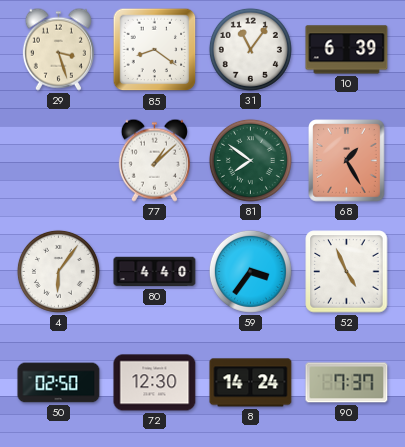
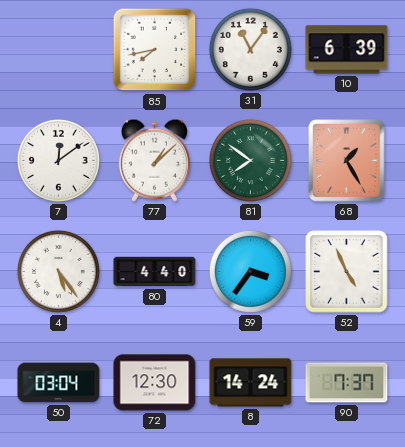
29: 3:27 -> none
85: 8:21 -> 7:43
7: none -> 12:09
4: 6:06 -> 5:24
50: 02:50 -> 03:04
